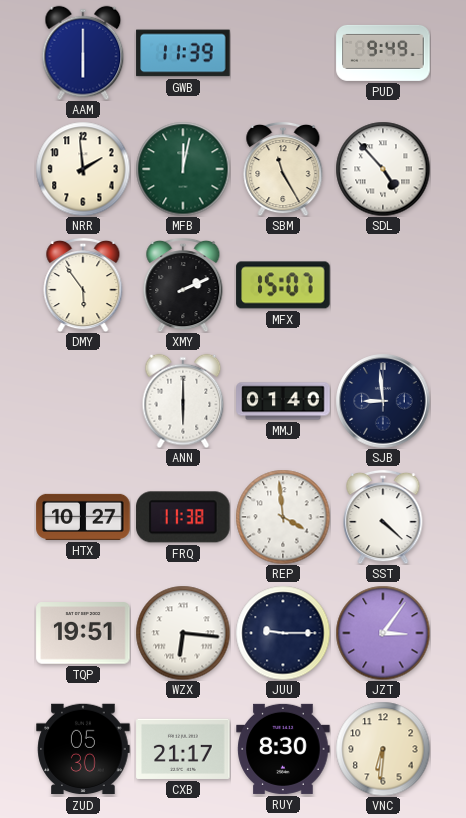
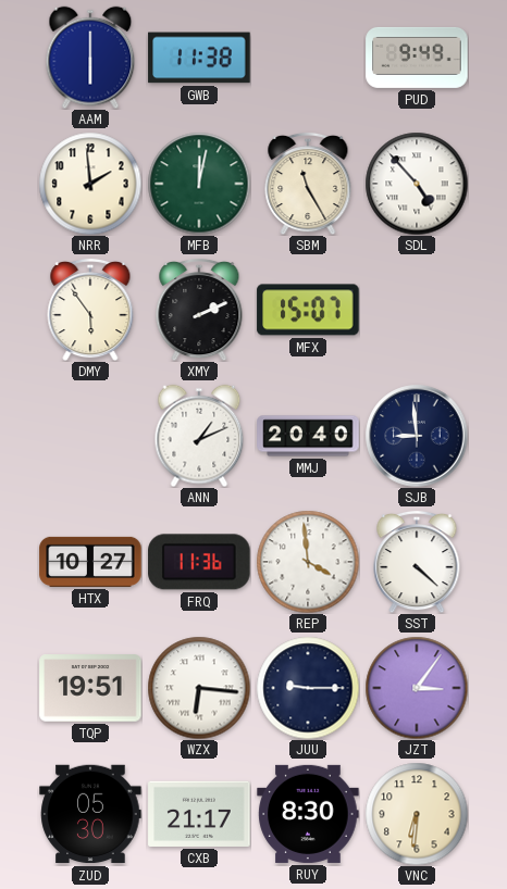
GWB: 11:39 -> 11:38
ANN: 6:00 -> 1:11
MMJ: 01:40 -> 20:40
FRQ: 11:38 -> 11:36
